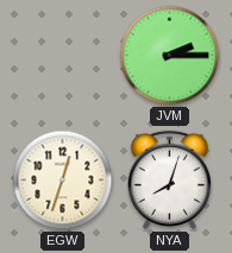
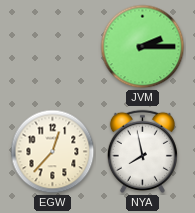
EGW: 12:33 -> 12:37
NYA: 8:03 -> 7:58
